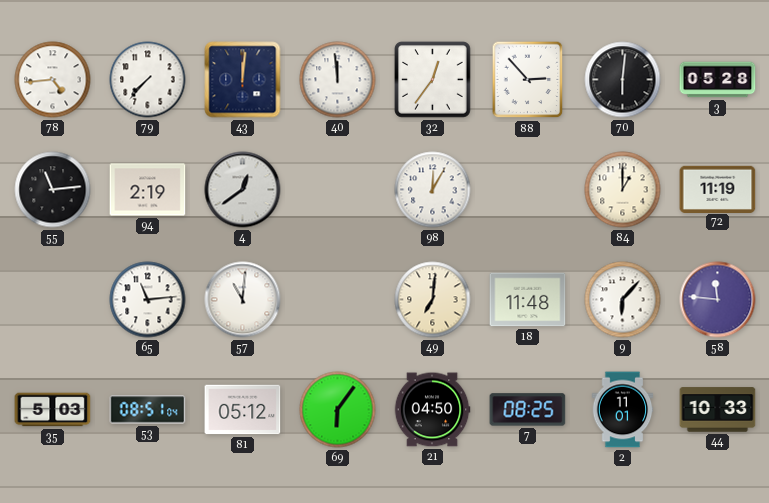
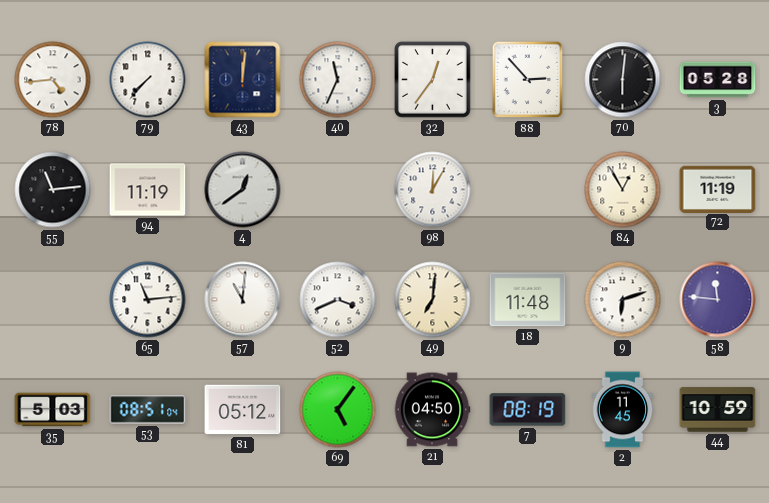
40: 11:59 -> 11:34
94: 2:19 -> 11:19
84: 1:00 -> 12:55
52: none -> 3:41
9: 6:07 -> 6:12
69: 6:06 -> 5:06
7: 08:25 -> 08:19
2: 11:01 -> 11:45
44: 10:33 -> 10:59
